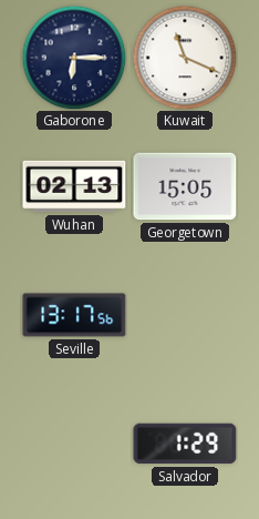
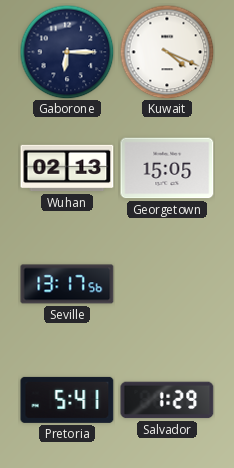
Kuwait: 11:19 -> 4:19
Pretoria: none -> 5:41
